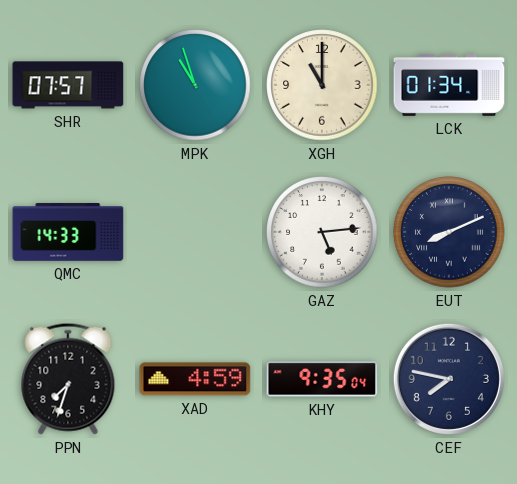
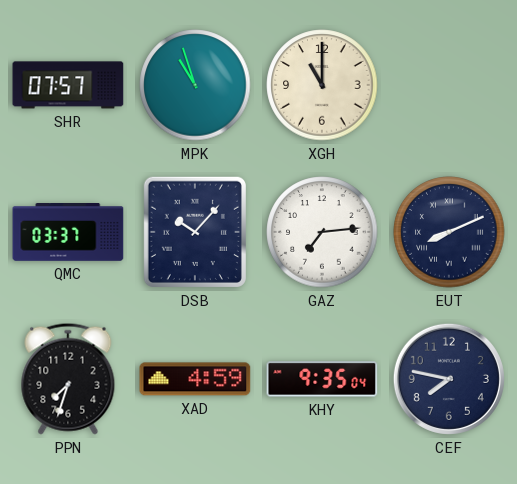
LCK: 01:34 -> none
QMC: 14:33 -> 03:37
DSB: none -> 10:07
GAZ: 5:14 -> 7:14
